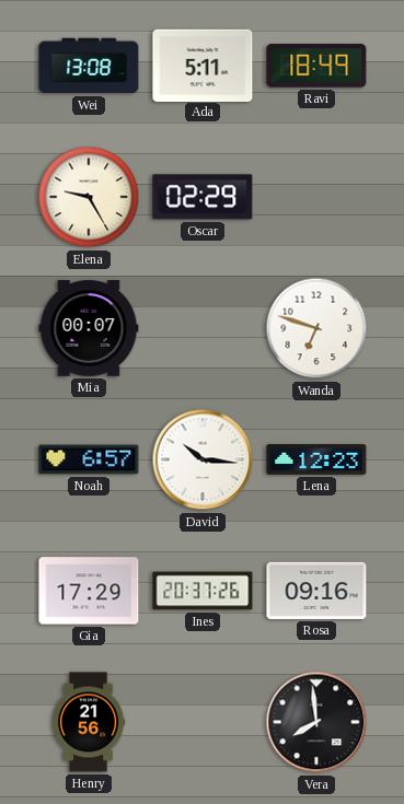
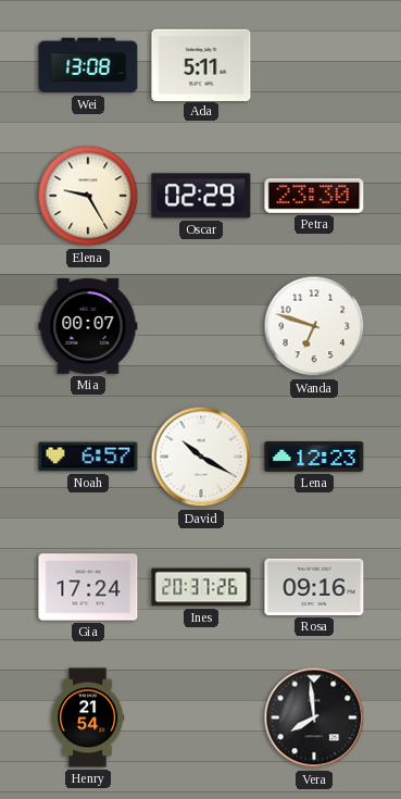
Ravi: 18:49 -> none
Petra: none -> 23:30
David: 10:16 -> 10:20
Gia: 17:29 -> 17:24
Henry: 21:56 -> 21:54
